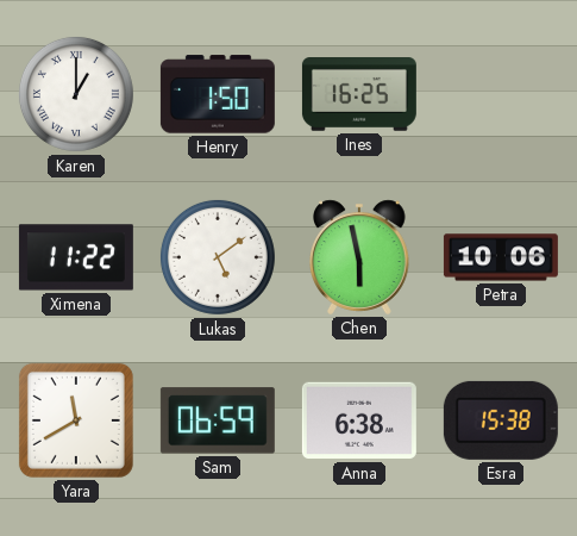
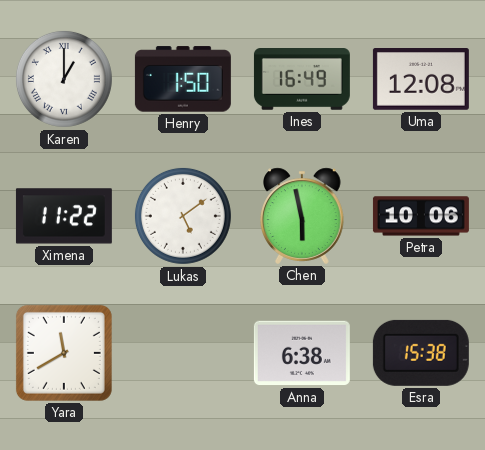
Ines: 16:25 -> 16:49
Uma: none -> 12:08
Sam: 06:59 -> none
